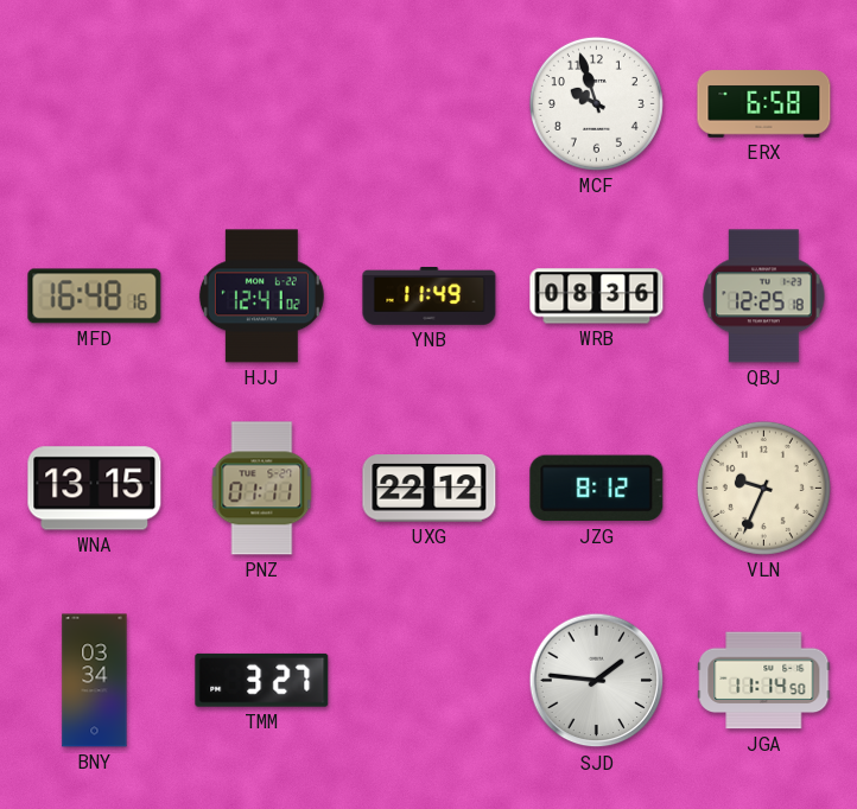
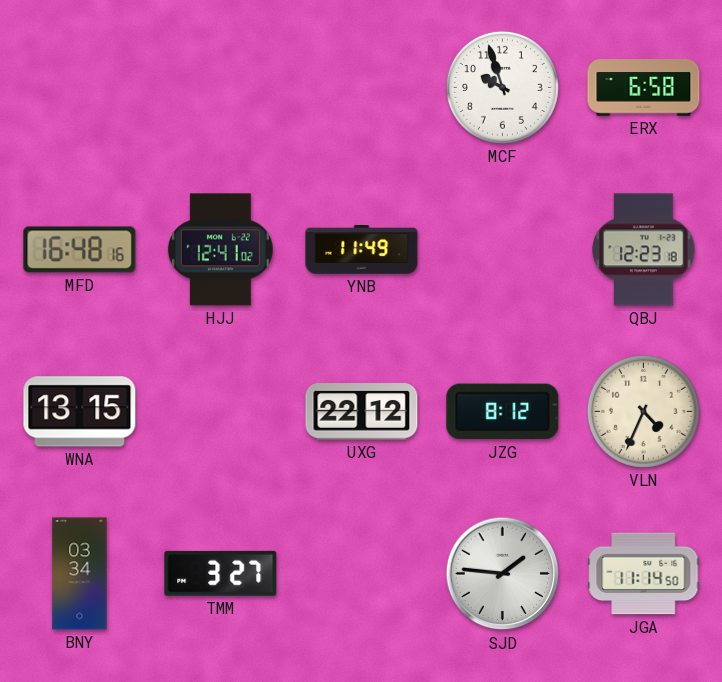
WRB: 08:36 -> none
QBJ: 12:25 -> 12:23
PNZ: 01:11 -> none
VLN: 9:34 -> 4:34
